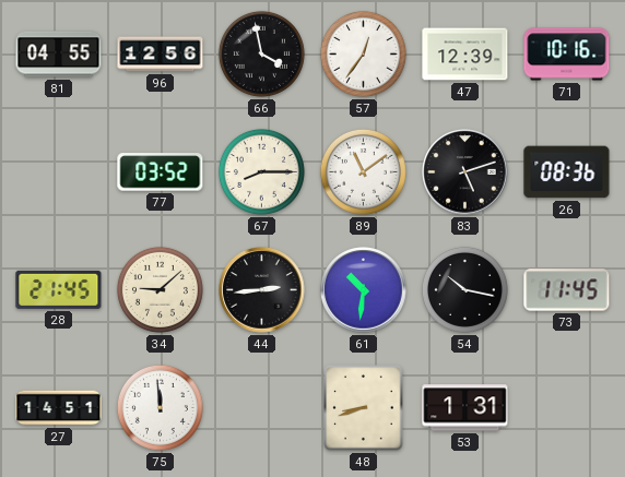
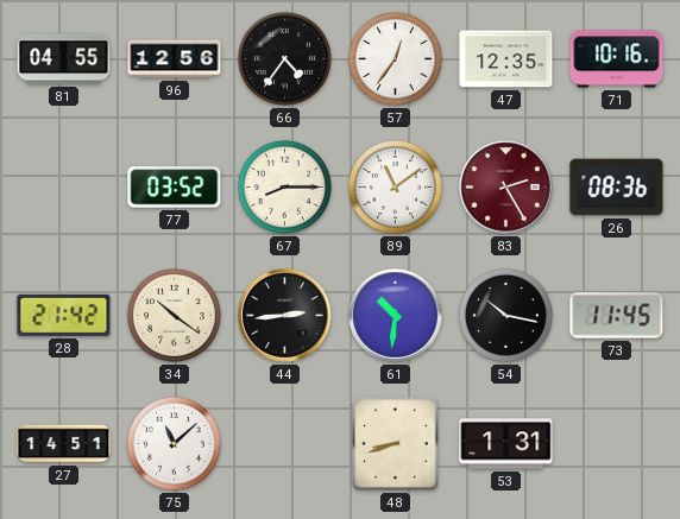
66: 3:58 -> 4:36
47: 12:39 -> 12:35
83: 5:12 -> 2:25
83 dial: black -> burgundy
28: 21:45 -> 21:42
34: 9:08 -> 10:21
75: 11:59 -> 11:08
